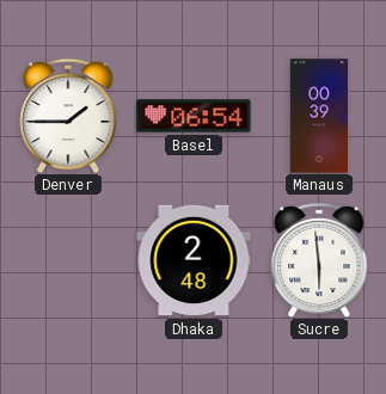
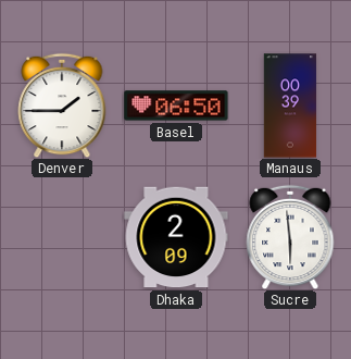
Basel: 06:54 -> 06:50
Dhaka: 2:48 -> 2:09
